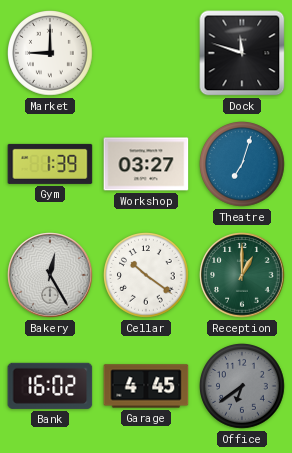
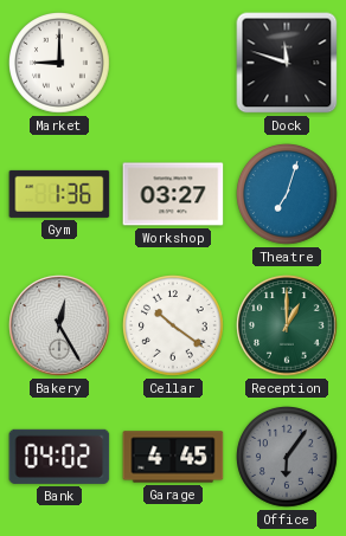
Gym: 1:39 -> 1:36
Bank: 16:02 -> 04:02
Office: 6:39 -> 6:06
